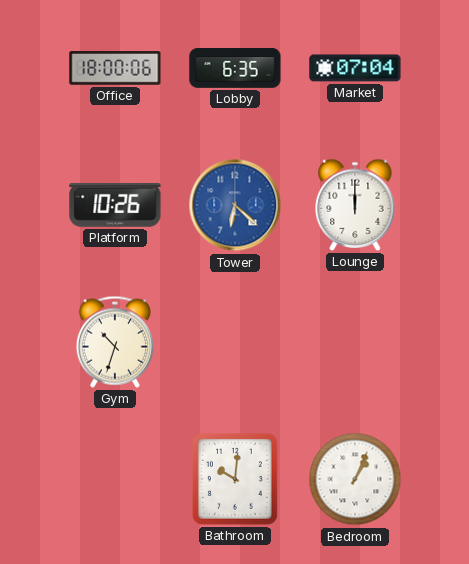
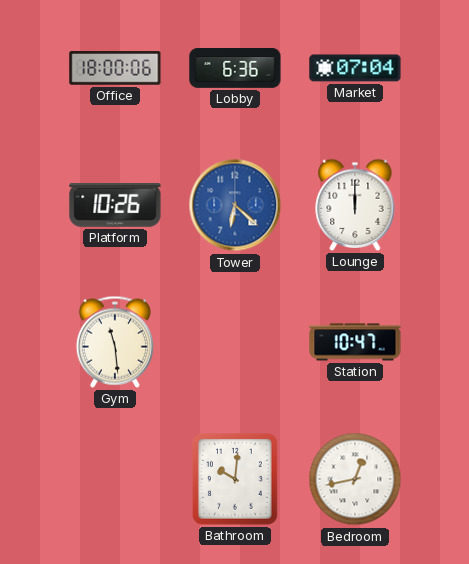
Lobby: 6:35 -> 6:36
Gym: 10:33 -> 11:29
Station: none -> 10:47
Bedroom: 1:04 -> 12:43
